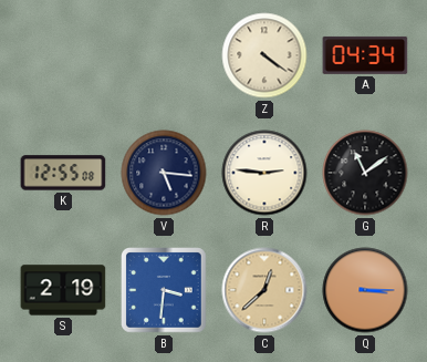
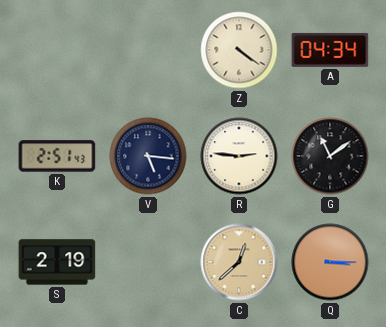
K: 12:55 -> 2:51
B: 3:31 -> none
